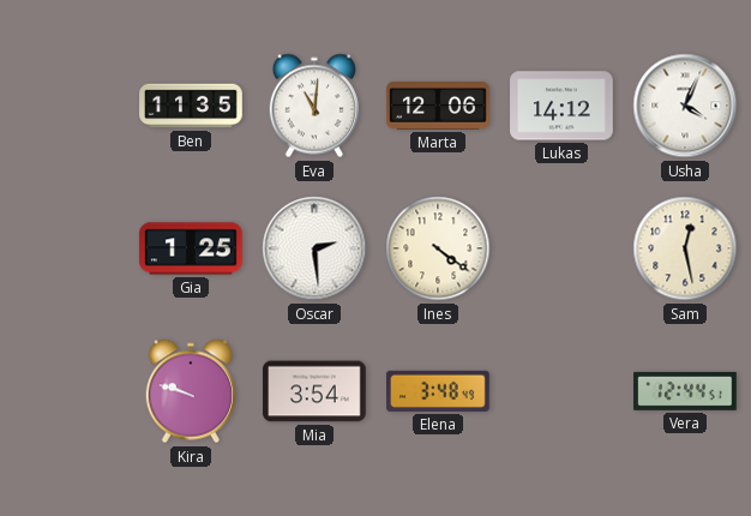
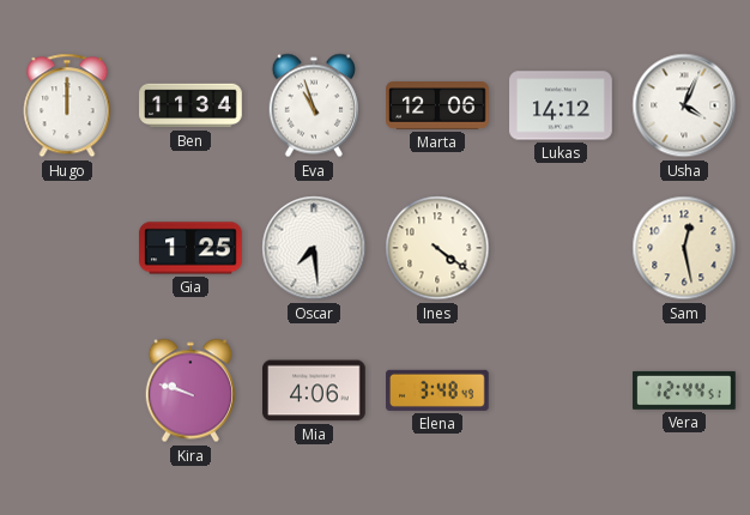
Hugo: none -> 12:00
Ben: 11:35 -> 11:34
Eva: 11:01 -> 10:57
Oscar: 2:29 -> 7:29
Mia: 3:54 -> 4:06
